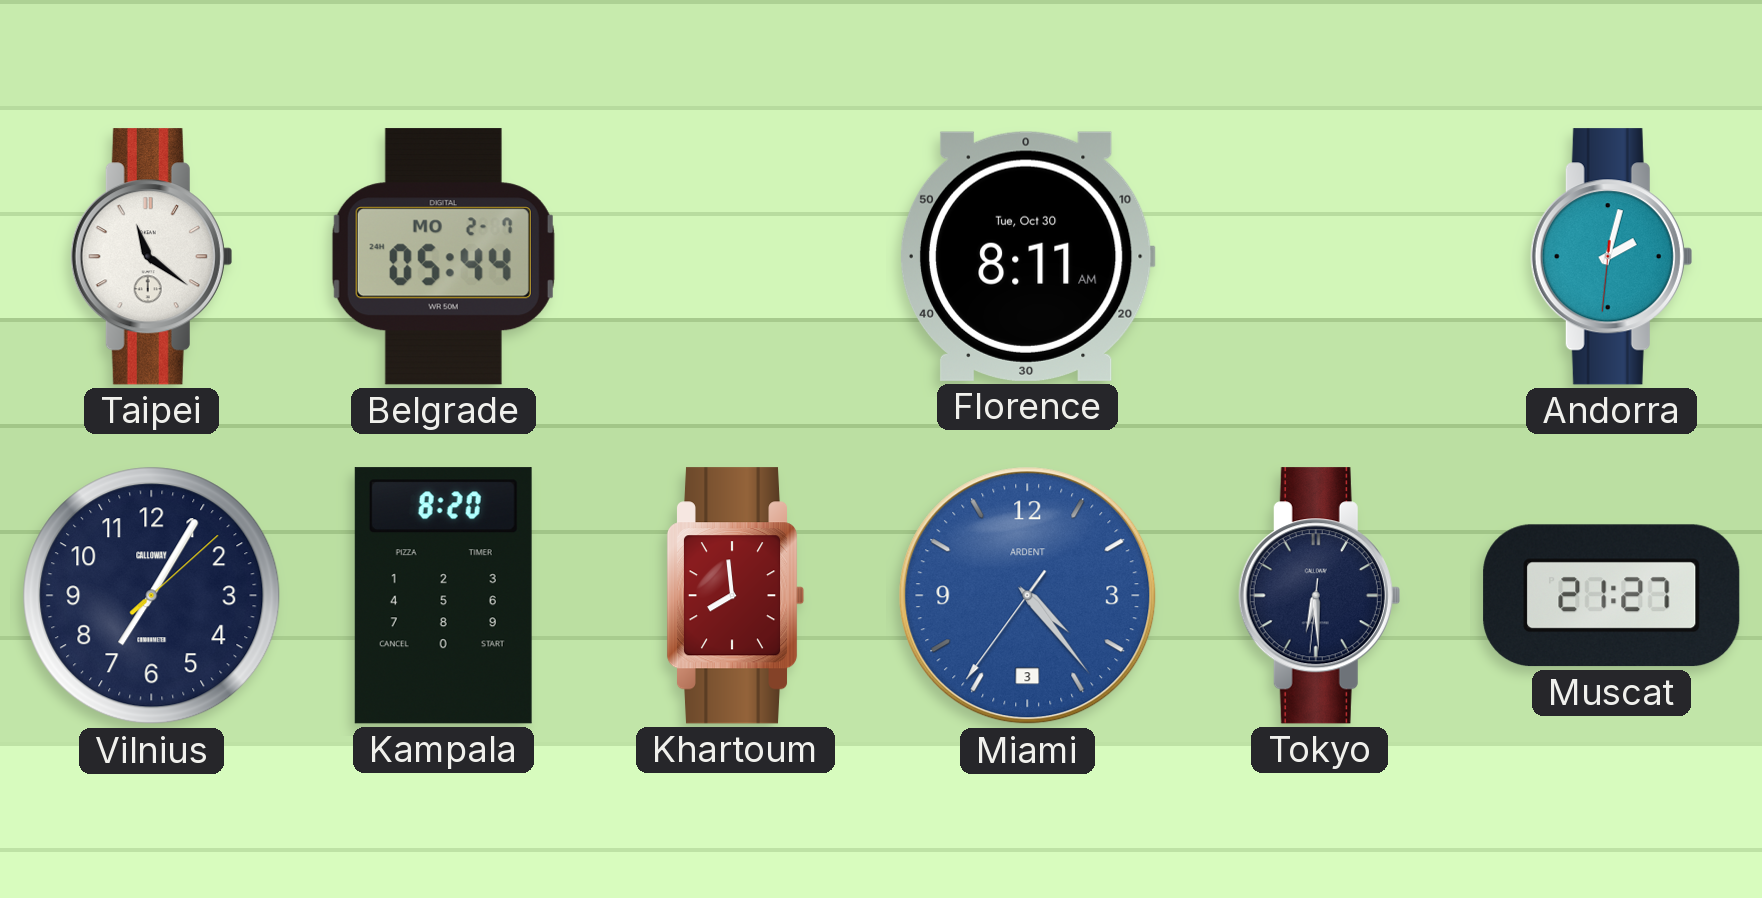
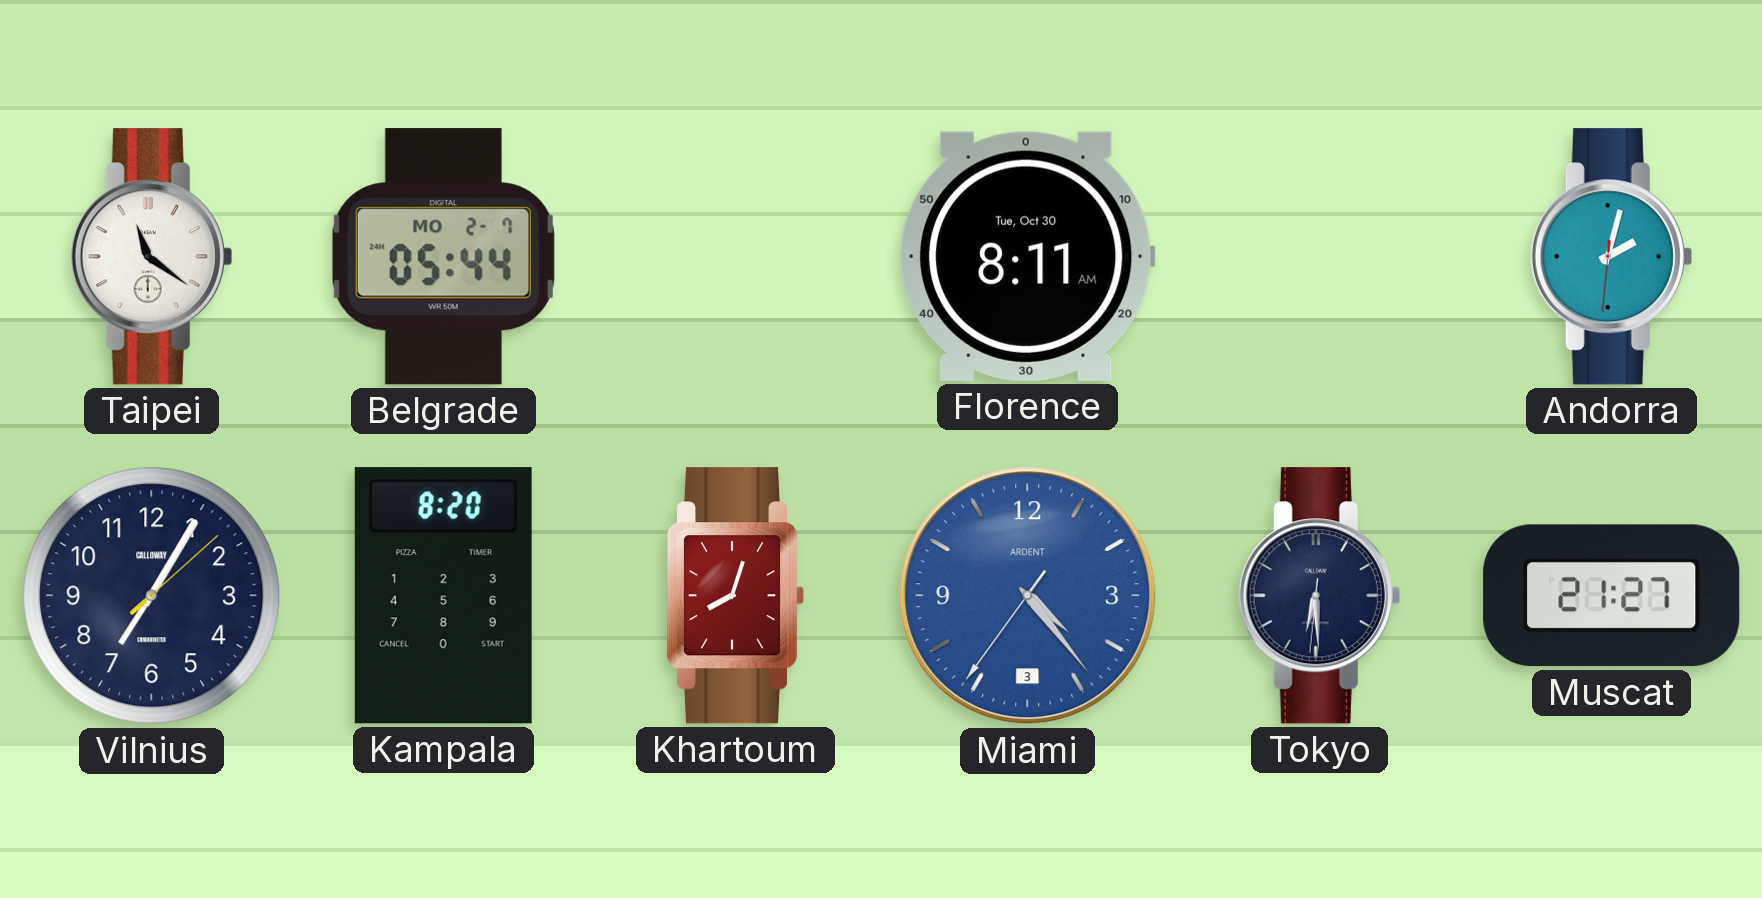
Khartoum: 7:59 -> 8:03
